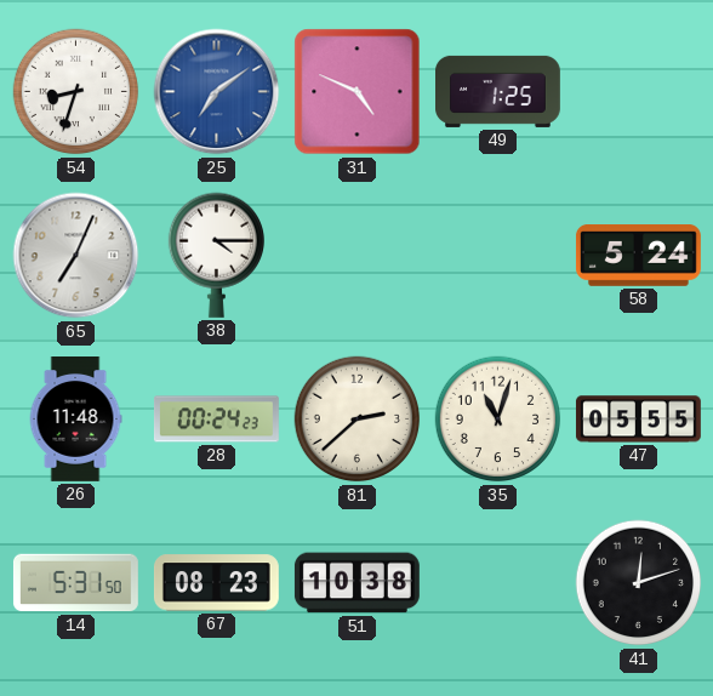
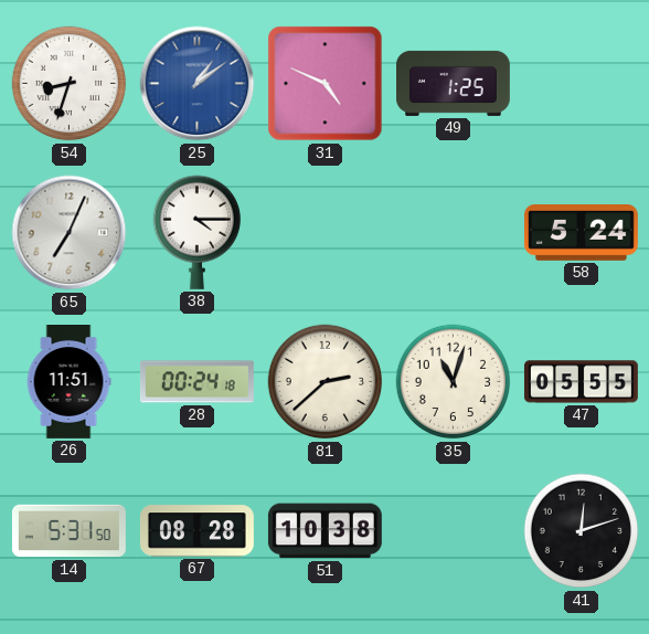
25: 7:09 -> 1:09
26: 11:48 -> 11:51
28: 00:24:23 -> 00:24:18
67: 08:23 -> 08:28
